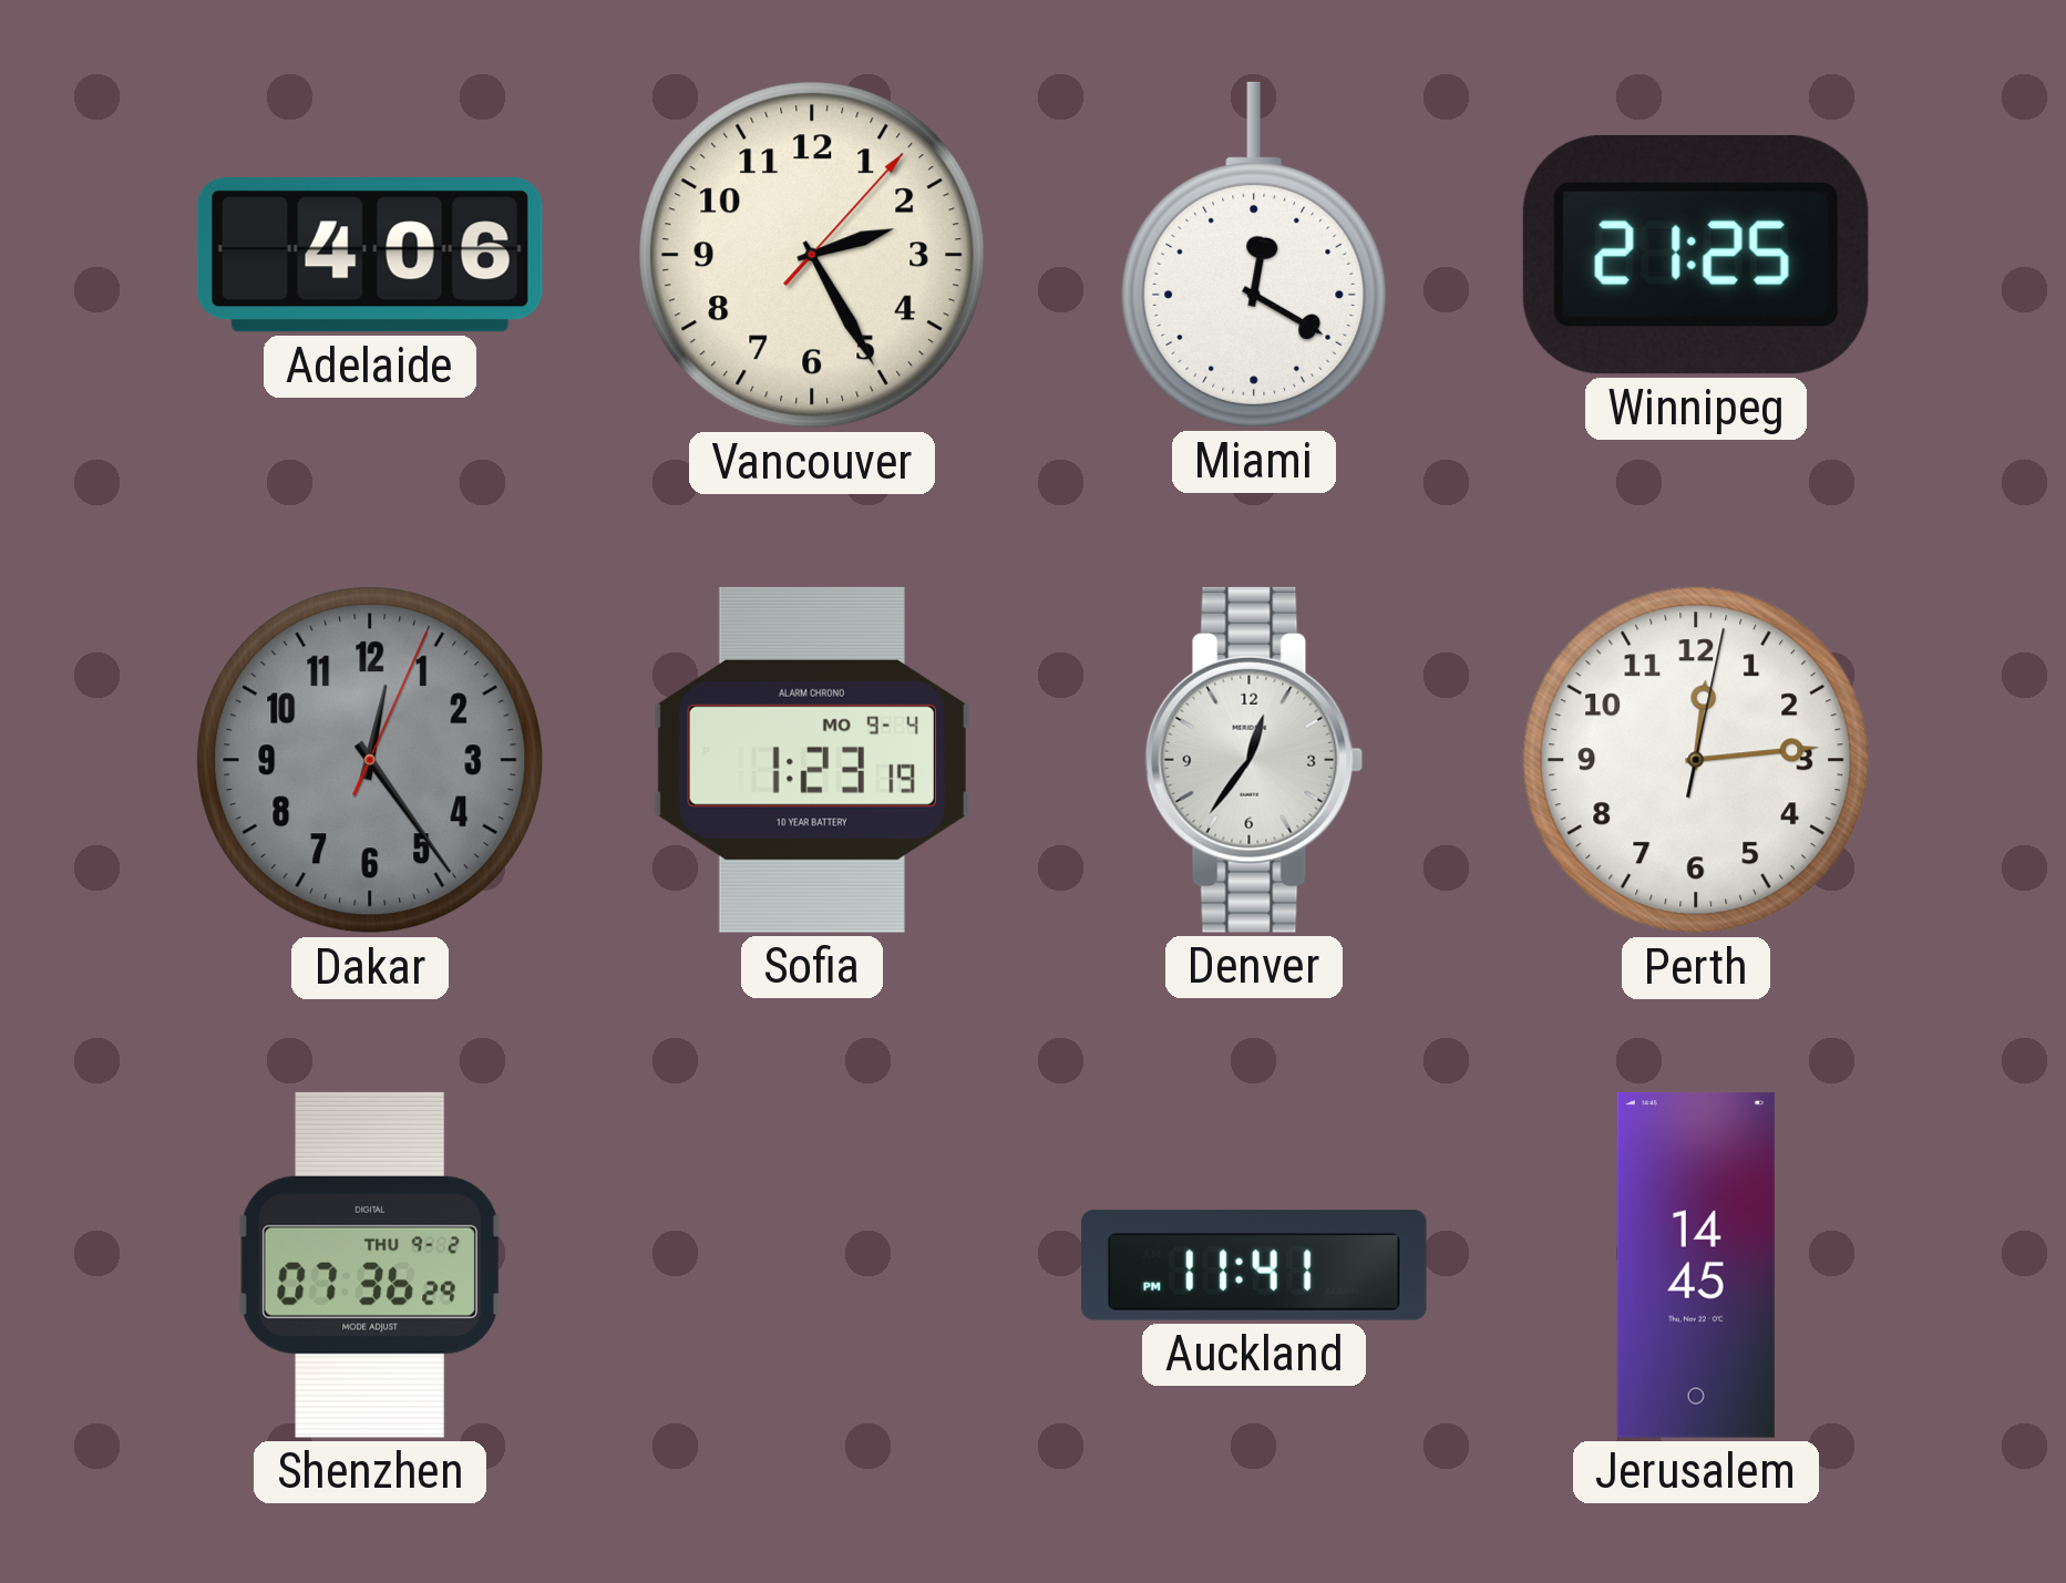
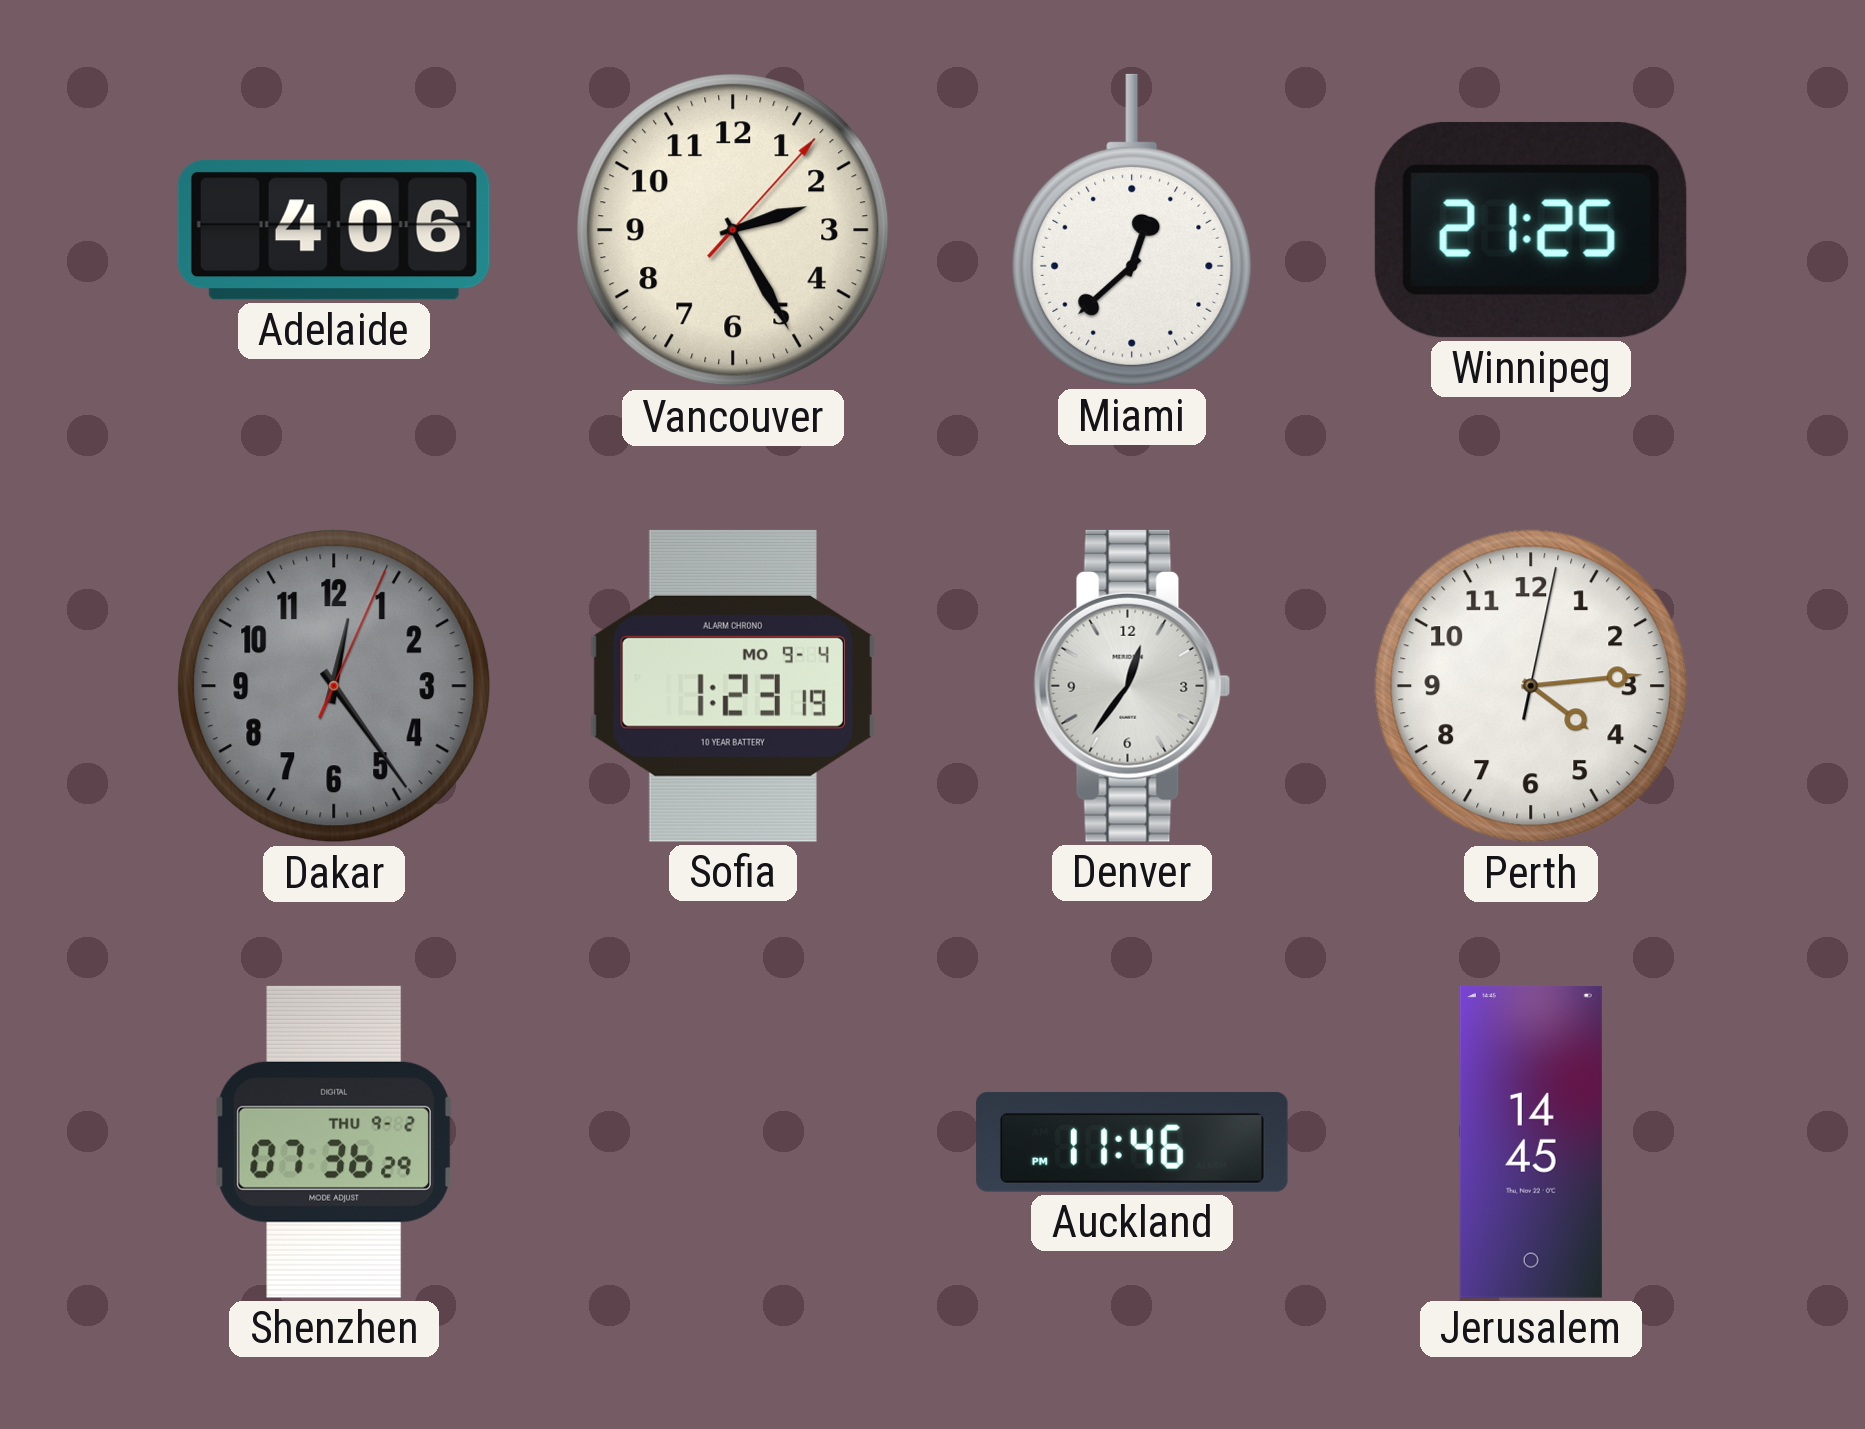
Miami: 12:20 -> 12:38
Perth: 12:14 -> 4:14
Auckland: 11:41 -> 11:46
